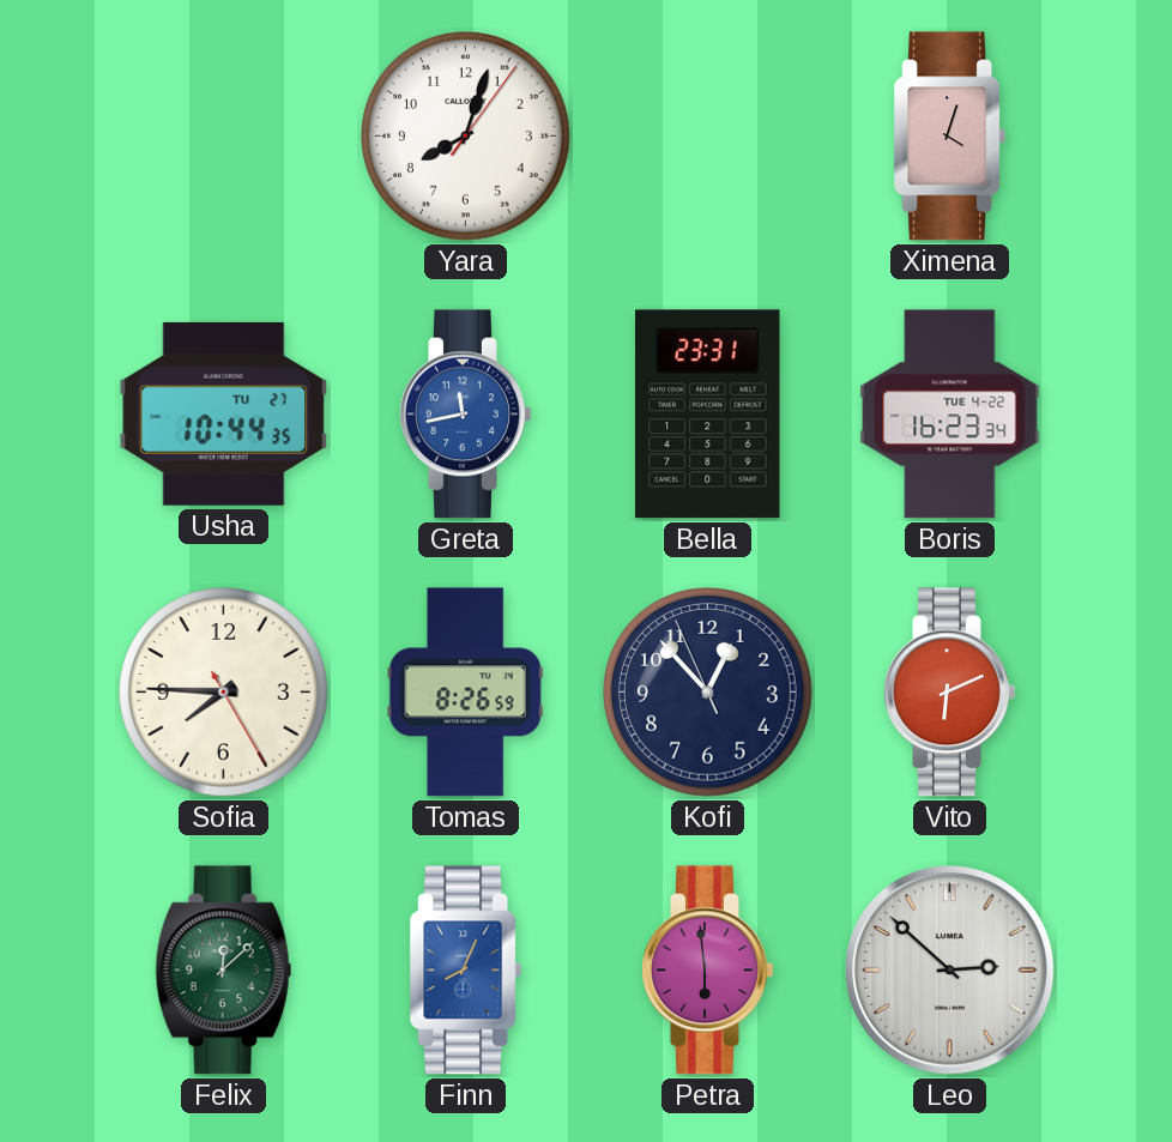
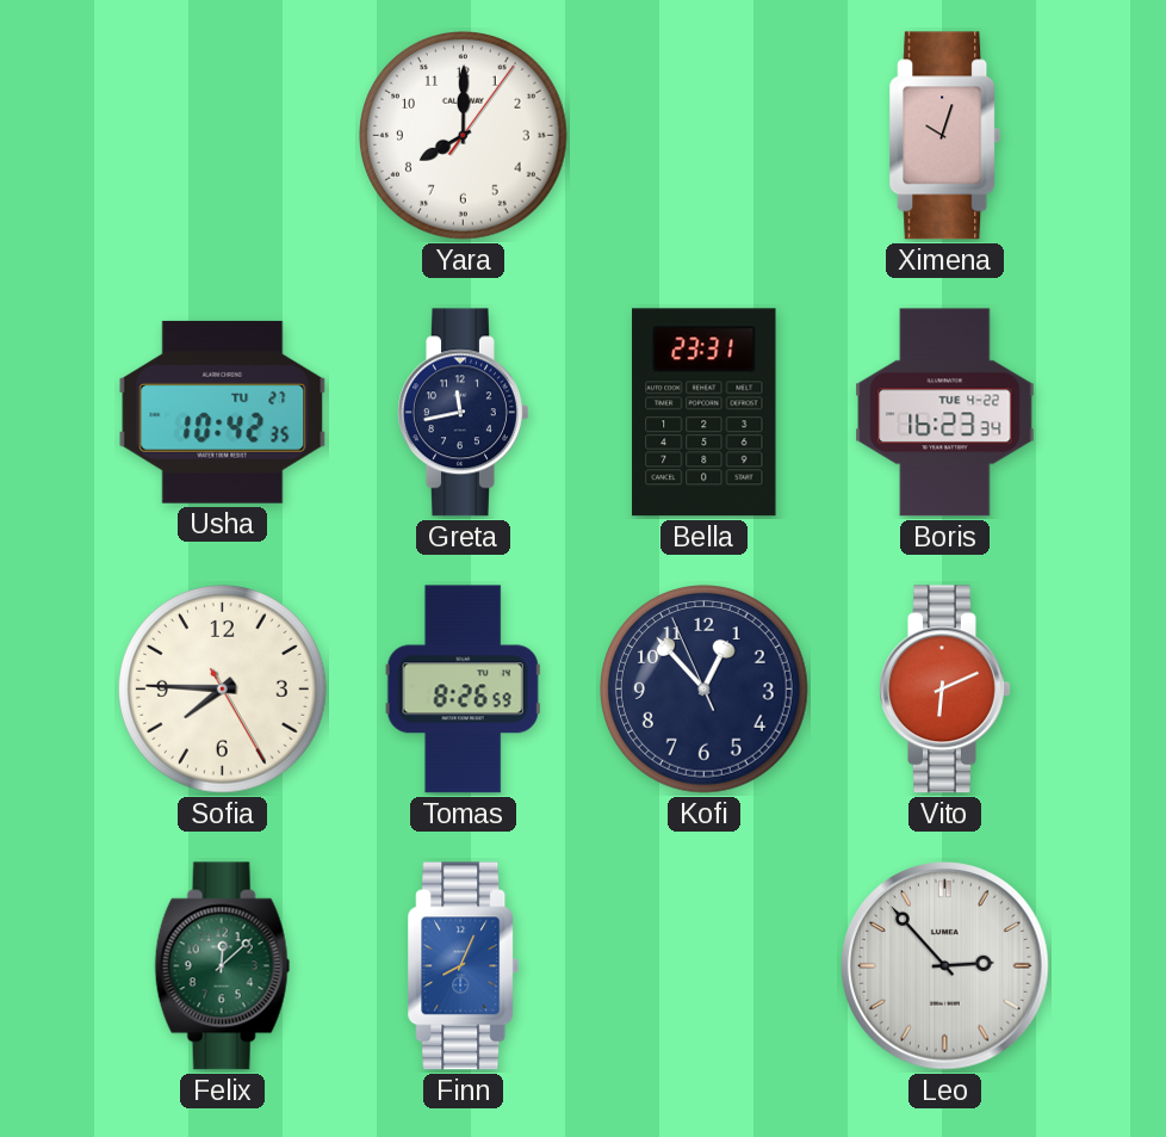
Yara: 8:03 -> 8:00
Ximena: 4:03 -> 10:03
Usha: 10:44 -> 10:42
Greta dial: blue -> navy
Petra: 5:59 -> none
Leo: 2:52 -> 2:53
